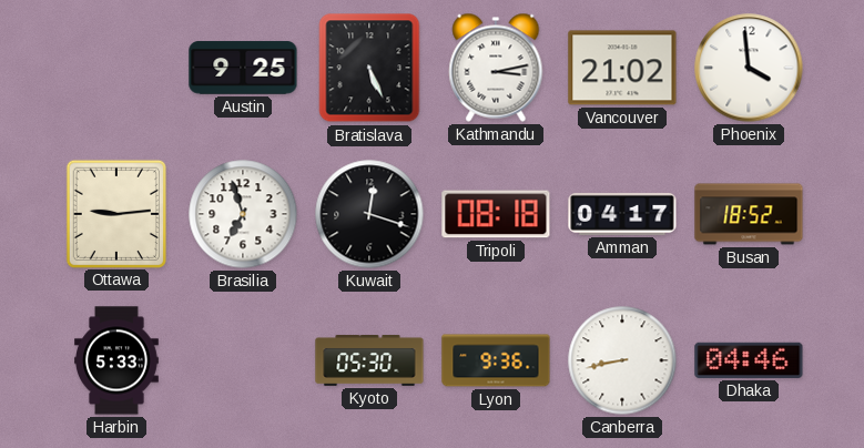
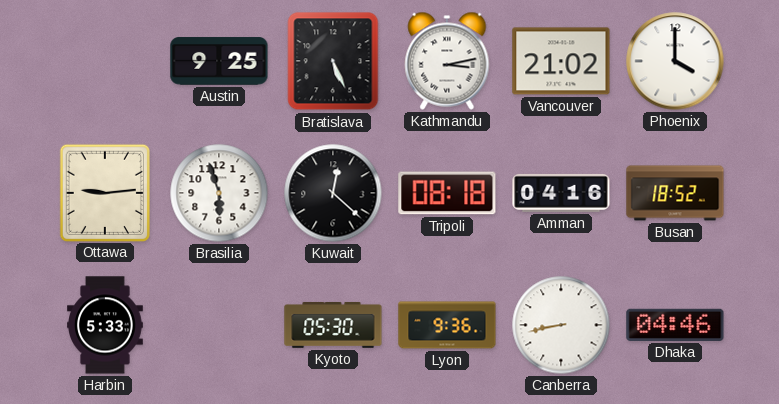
Phoenix: 3:59 -> 4:00
Brasilia: 6:57 -> 5:57
Kuwait: 12:18 -> 12:22
Amman: 04:17 -> 04:16
